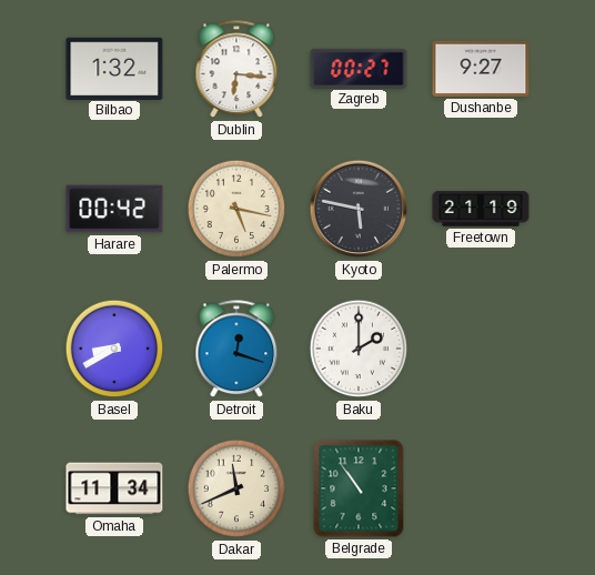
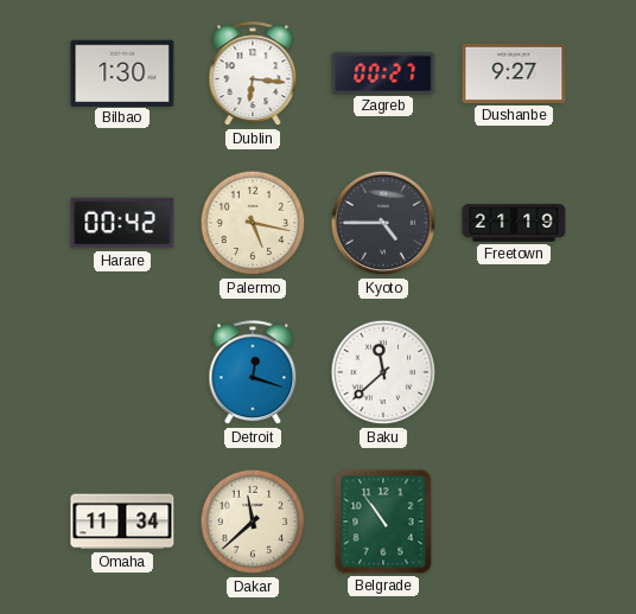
Bilbao: 1:32 -> 1:30
Kyoto: 5:47 -> 4:45
Basel: 8:40 -> none
Baku: 2:00 -> 11:38
Dakar: 11:41 -> 11:38
